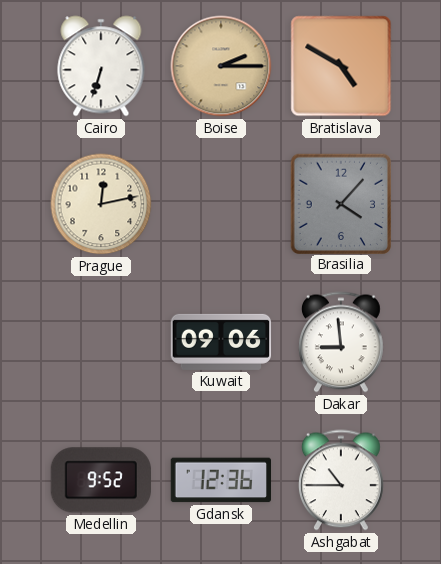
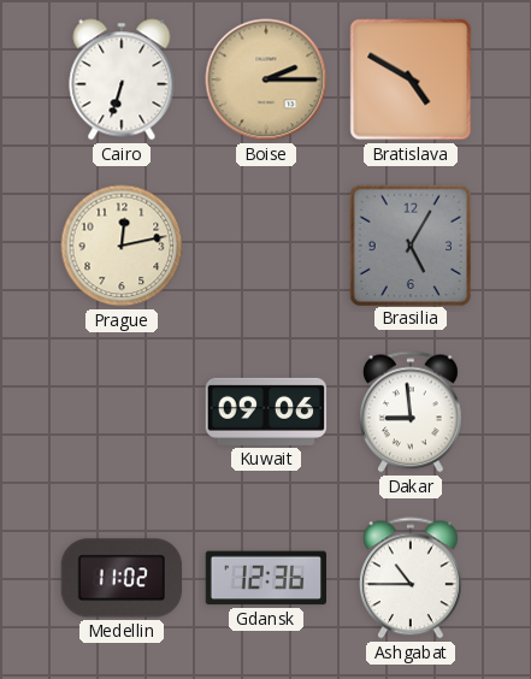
Brasilia: 4:07 -> 5:05
Medellin: 9:52 -> 11:02
